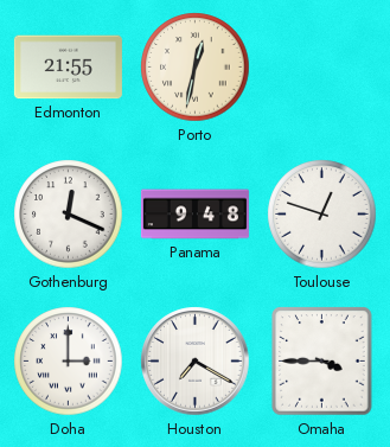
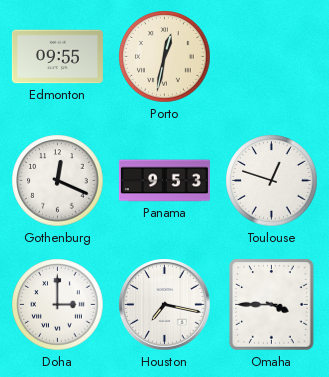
Edmonton: 21:55 -> 09:55
Panama: 9:48 -> 9:53
Houston: 7:20 -> 7:17
